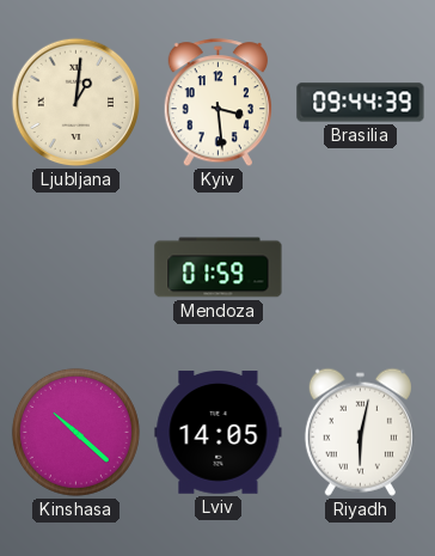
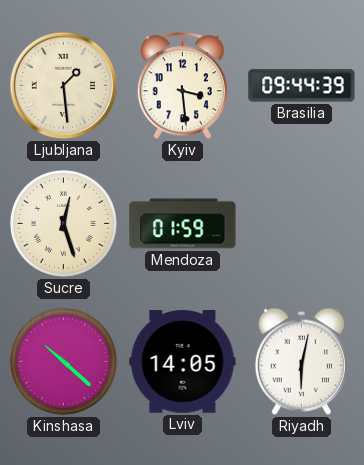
Ljubljana: 1:01 -> 1:29
Sucre: none -> 12:27
